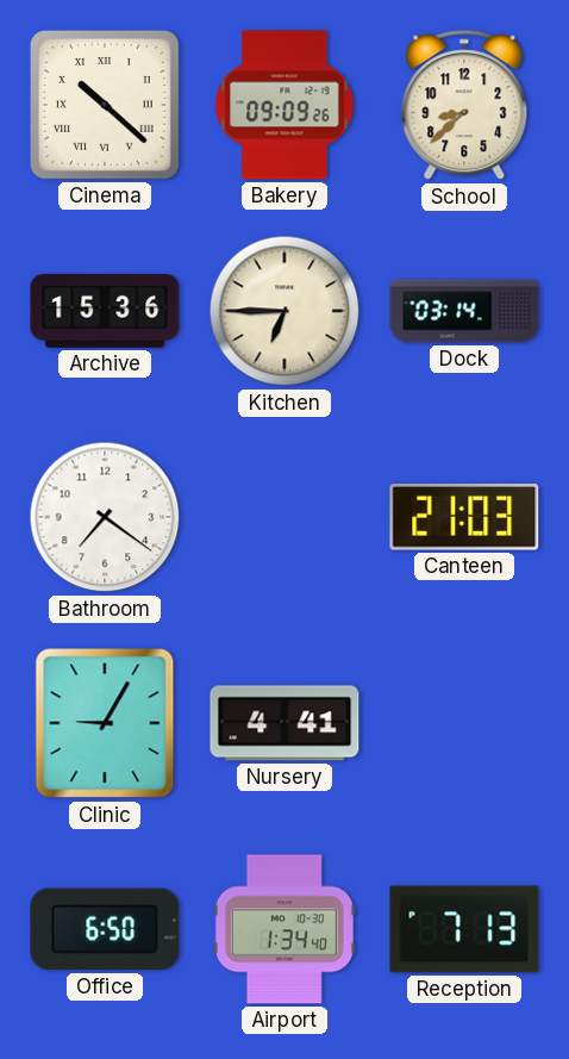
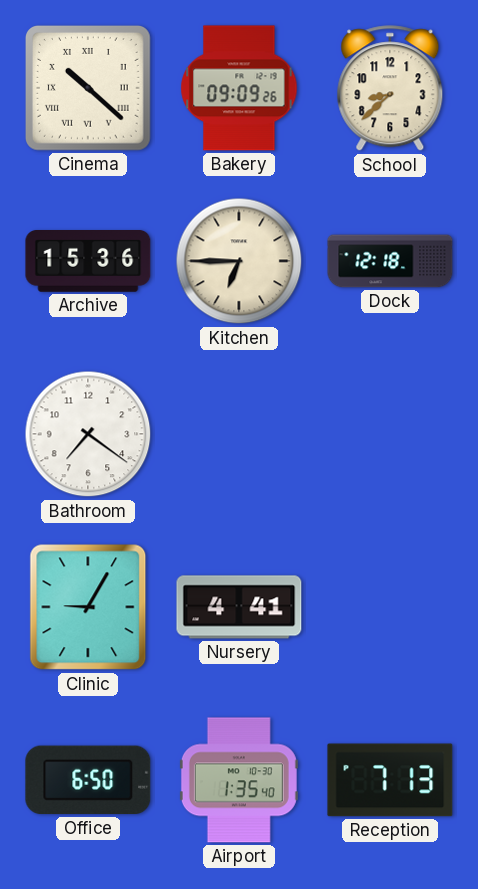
Dock: 03:14 -> 12:18
Canteen: 21:03 -> none
Airport: 1:34 -> 1:35
